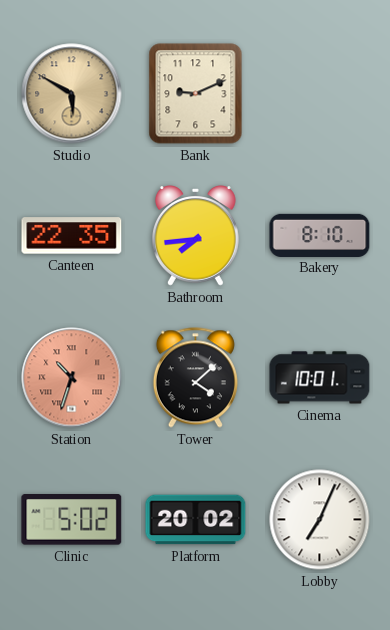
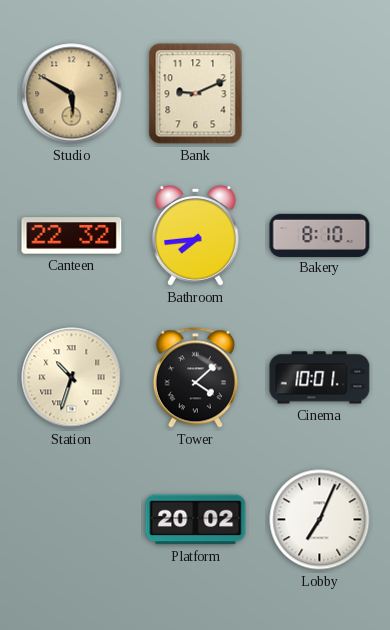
Canteen: 22:35 -> 22:32
Station dial: salmon -> cream
Clinic: 5:02 -> none
